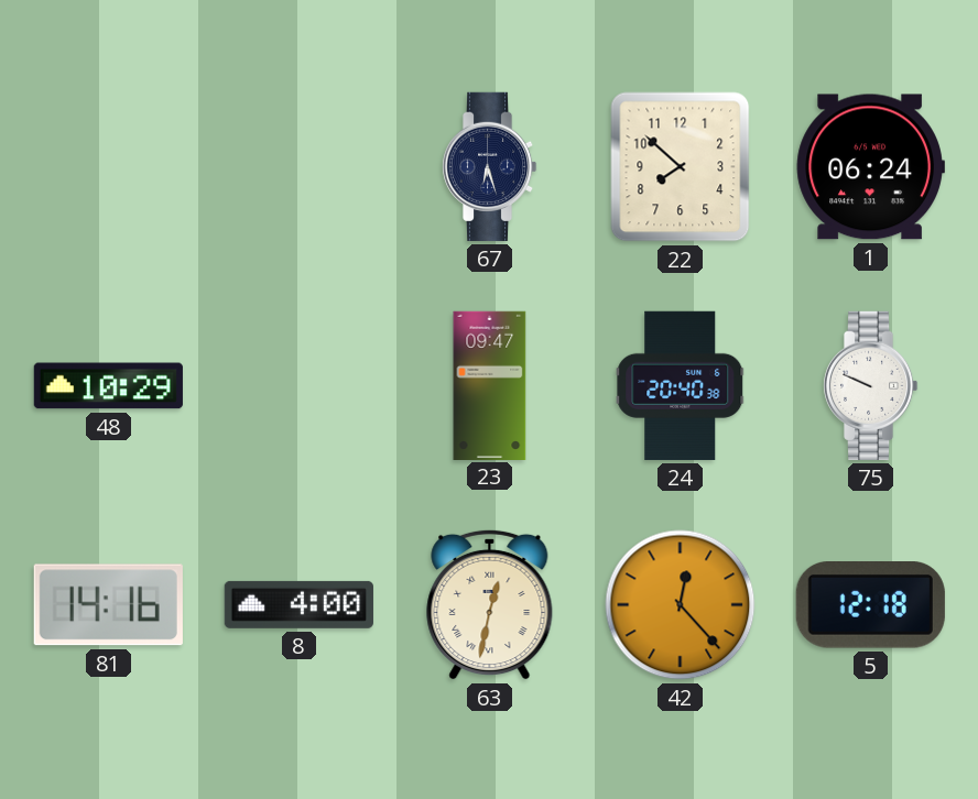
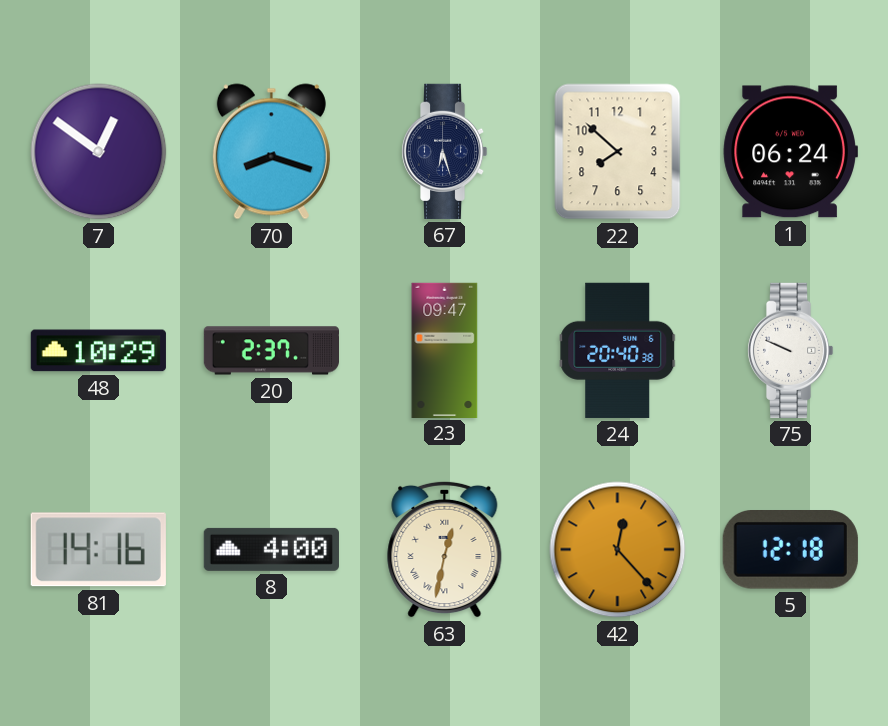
7: none -> 12:51
70: none -> 8:18
20: none -> 2:37
